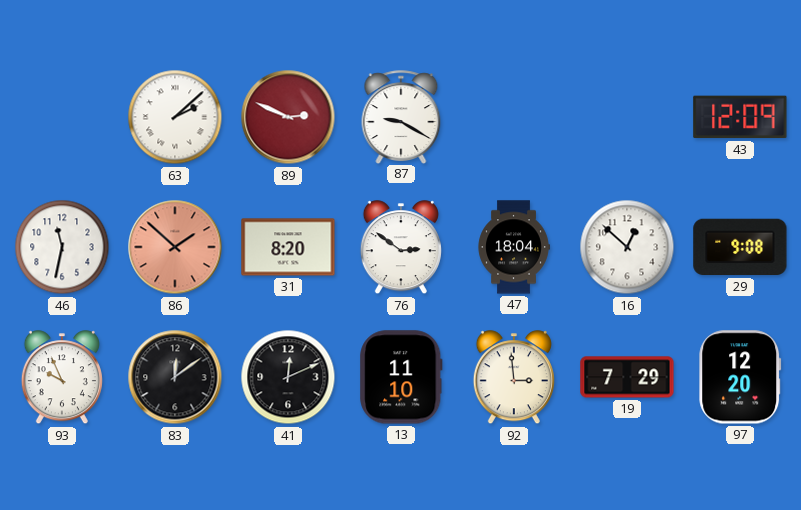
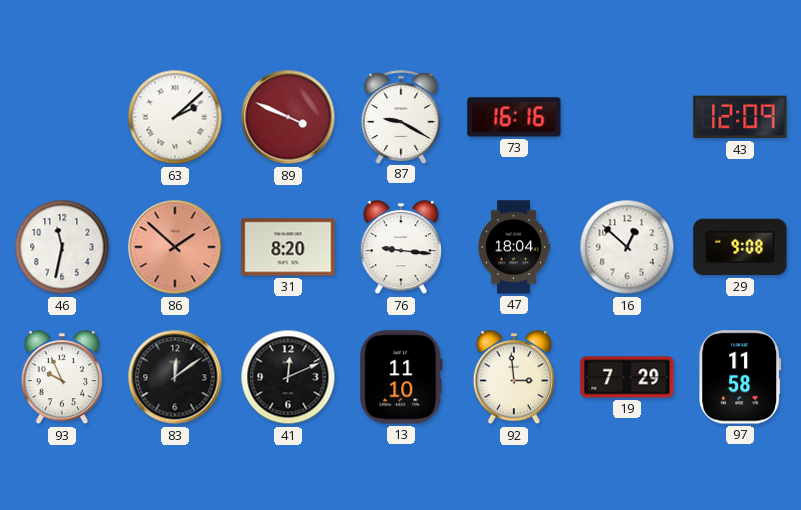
89: 2:49 -> 3:49
73: none -> 16:16
76: 2:51 -> 9:16
97: 12:20 -> 11:58
